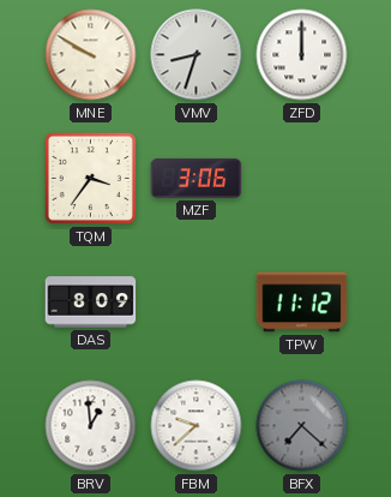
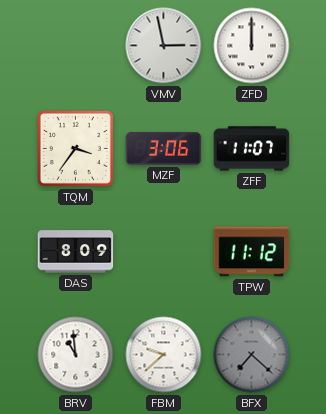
MNE: 9:50 -> none
VMV: 8:33 -> 2:58
ZFF: none -> 11:07
BRV: 12:59 -> 10:59
